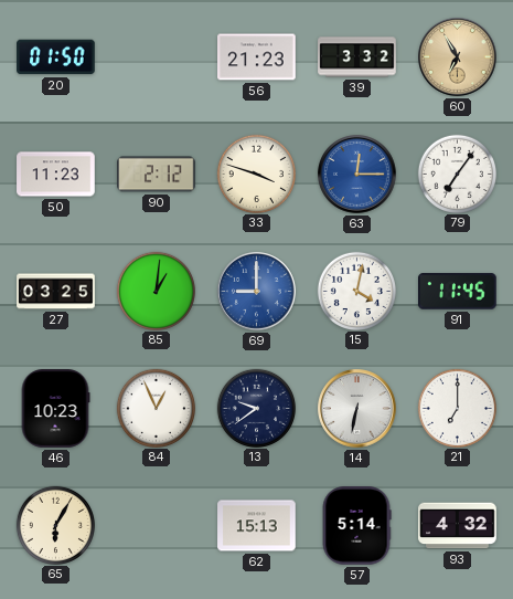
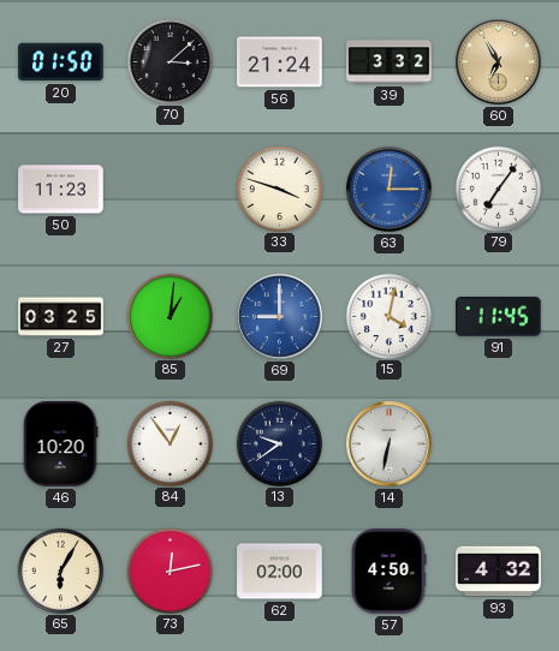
70: none -> 3:08
56: 21:23 -> 21:24
90: 2:12 -> none
46: 10:23 -> 10:20
84: 12:56 -> 12:54
21: 7:00 -> none
73: none -> 12:13
62: 15:13 -> 02:00
57: 5:14 -> 4:50
